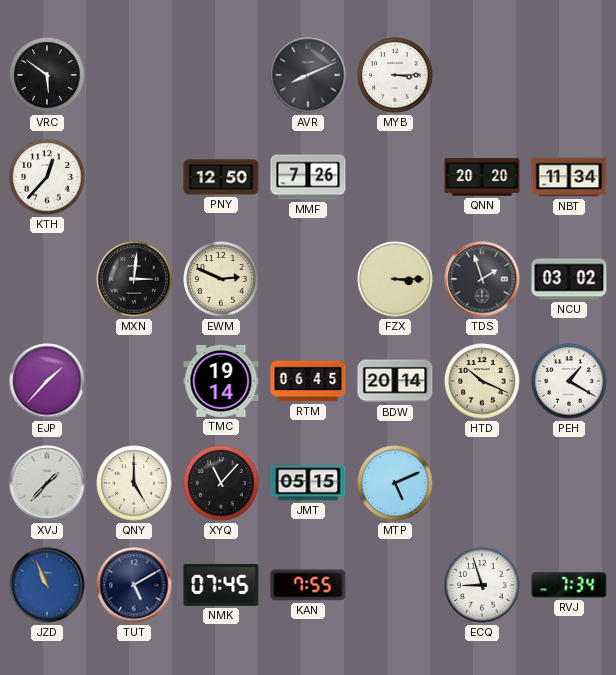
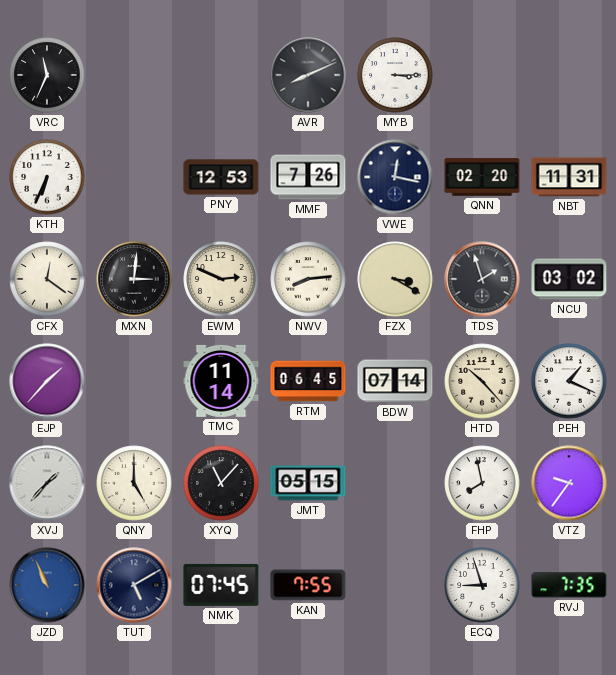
VRC: 5:51 -> 11:34
KTH: 12:37 -> 6:34
PNY: 12:50 -> 12:53
VWE: none -> 12:17
QNN: 20:20 -> 02:20
NBT: 11:34 -> 11:31
CFX: none -> 12:21
NWV: none -> 8:14
FZX: 3:15 -> 3:20
TMC: 19:14 -> 11:14
BDW: 20:14 -> 07:14
HTD: 10:19 -> 10:23
PEH: 1:20 -> 1:19
MTP: 5:11 -> none
FHP: none -> 7:58
VTZ: none -> 9:36
RVJ: 7:34 -> 7:35
